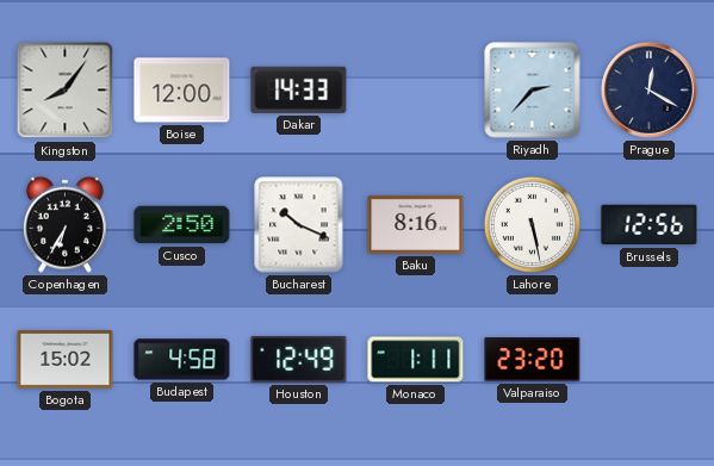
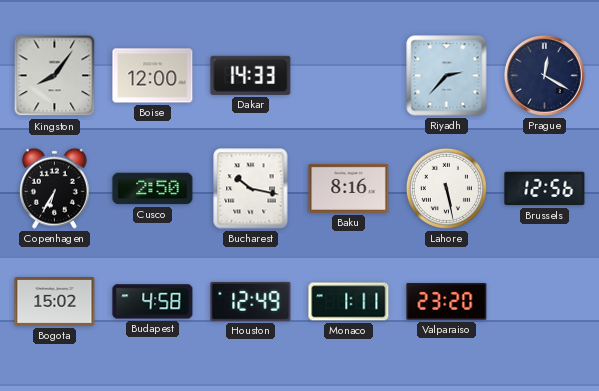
Bucharest: 10:19 -> 10:17
